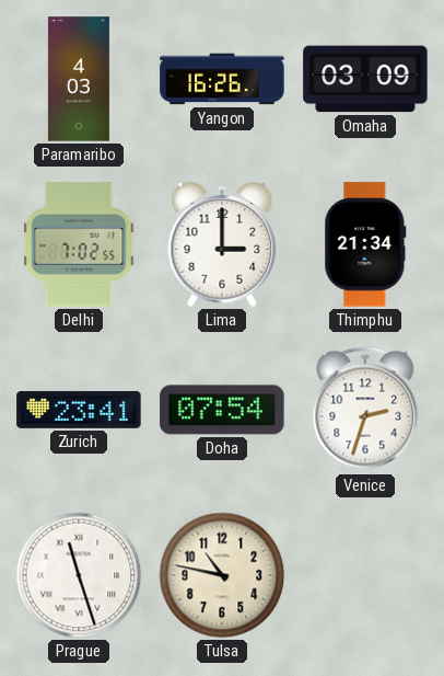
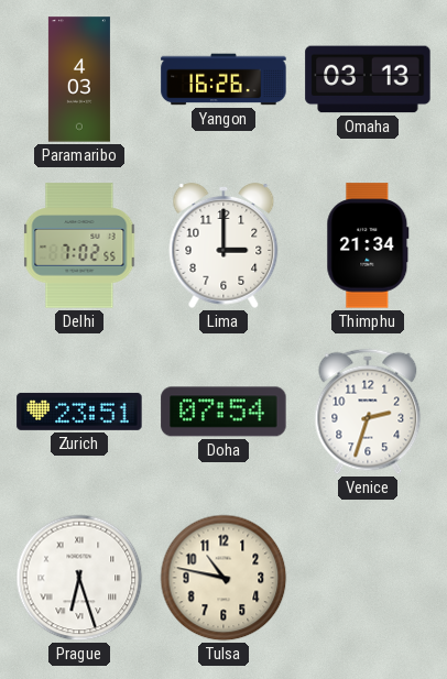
Omaha: 03:09 -> 03:13
Zurich: 23:41 -> 23:51
Prague: 11:27 -> 6:27
